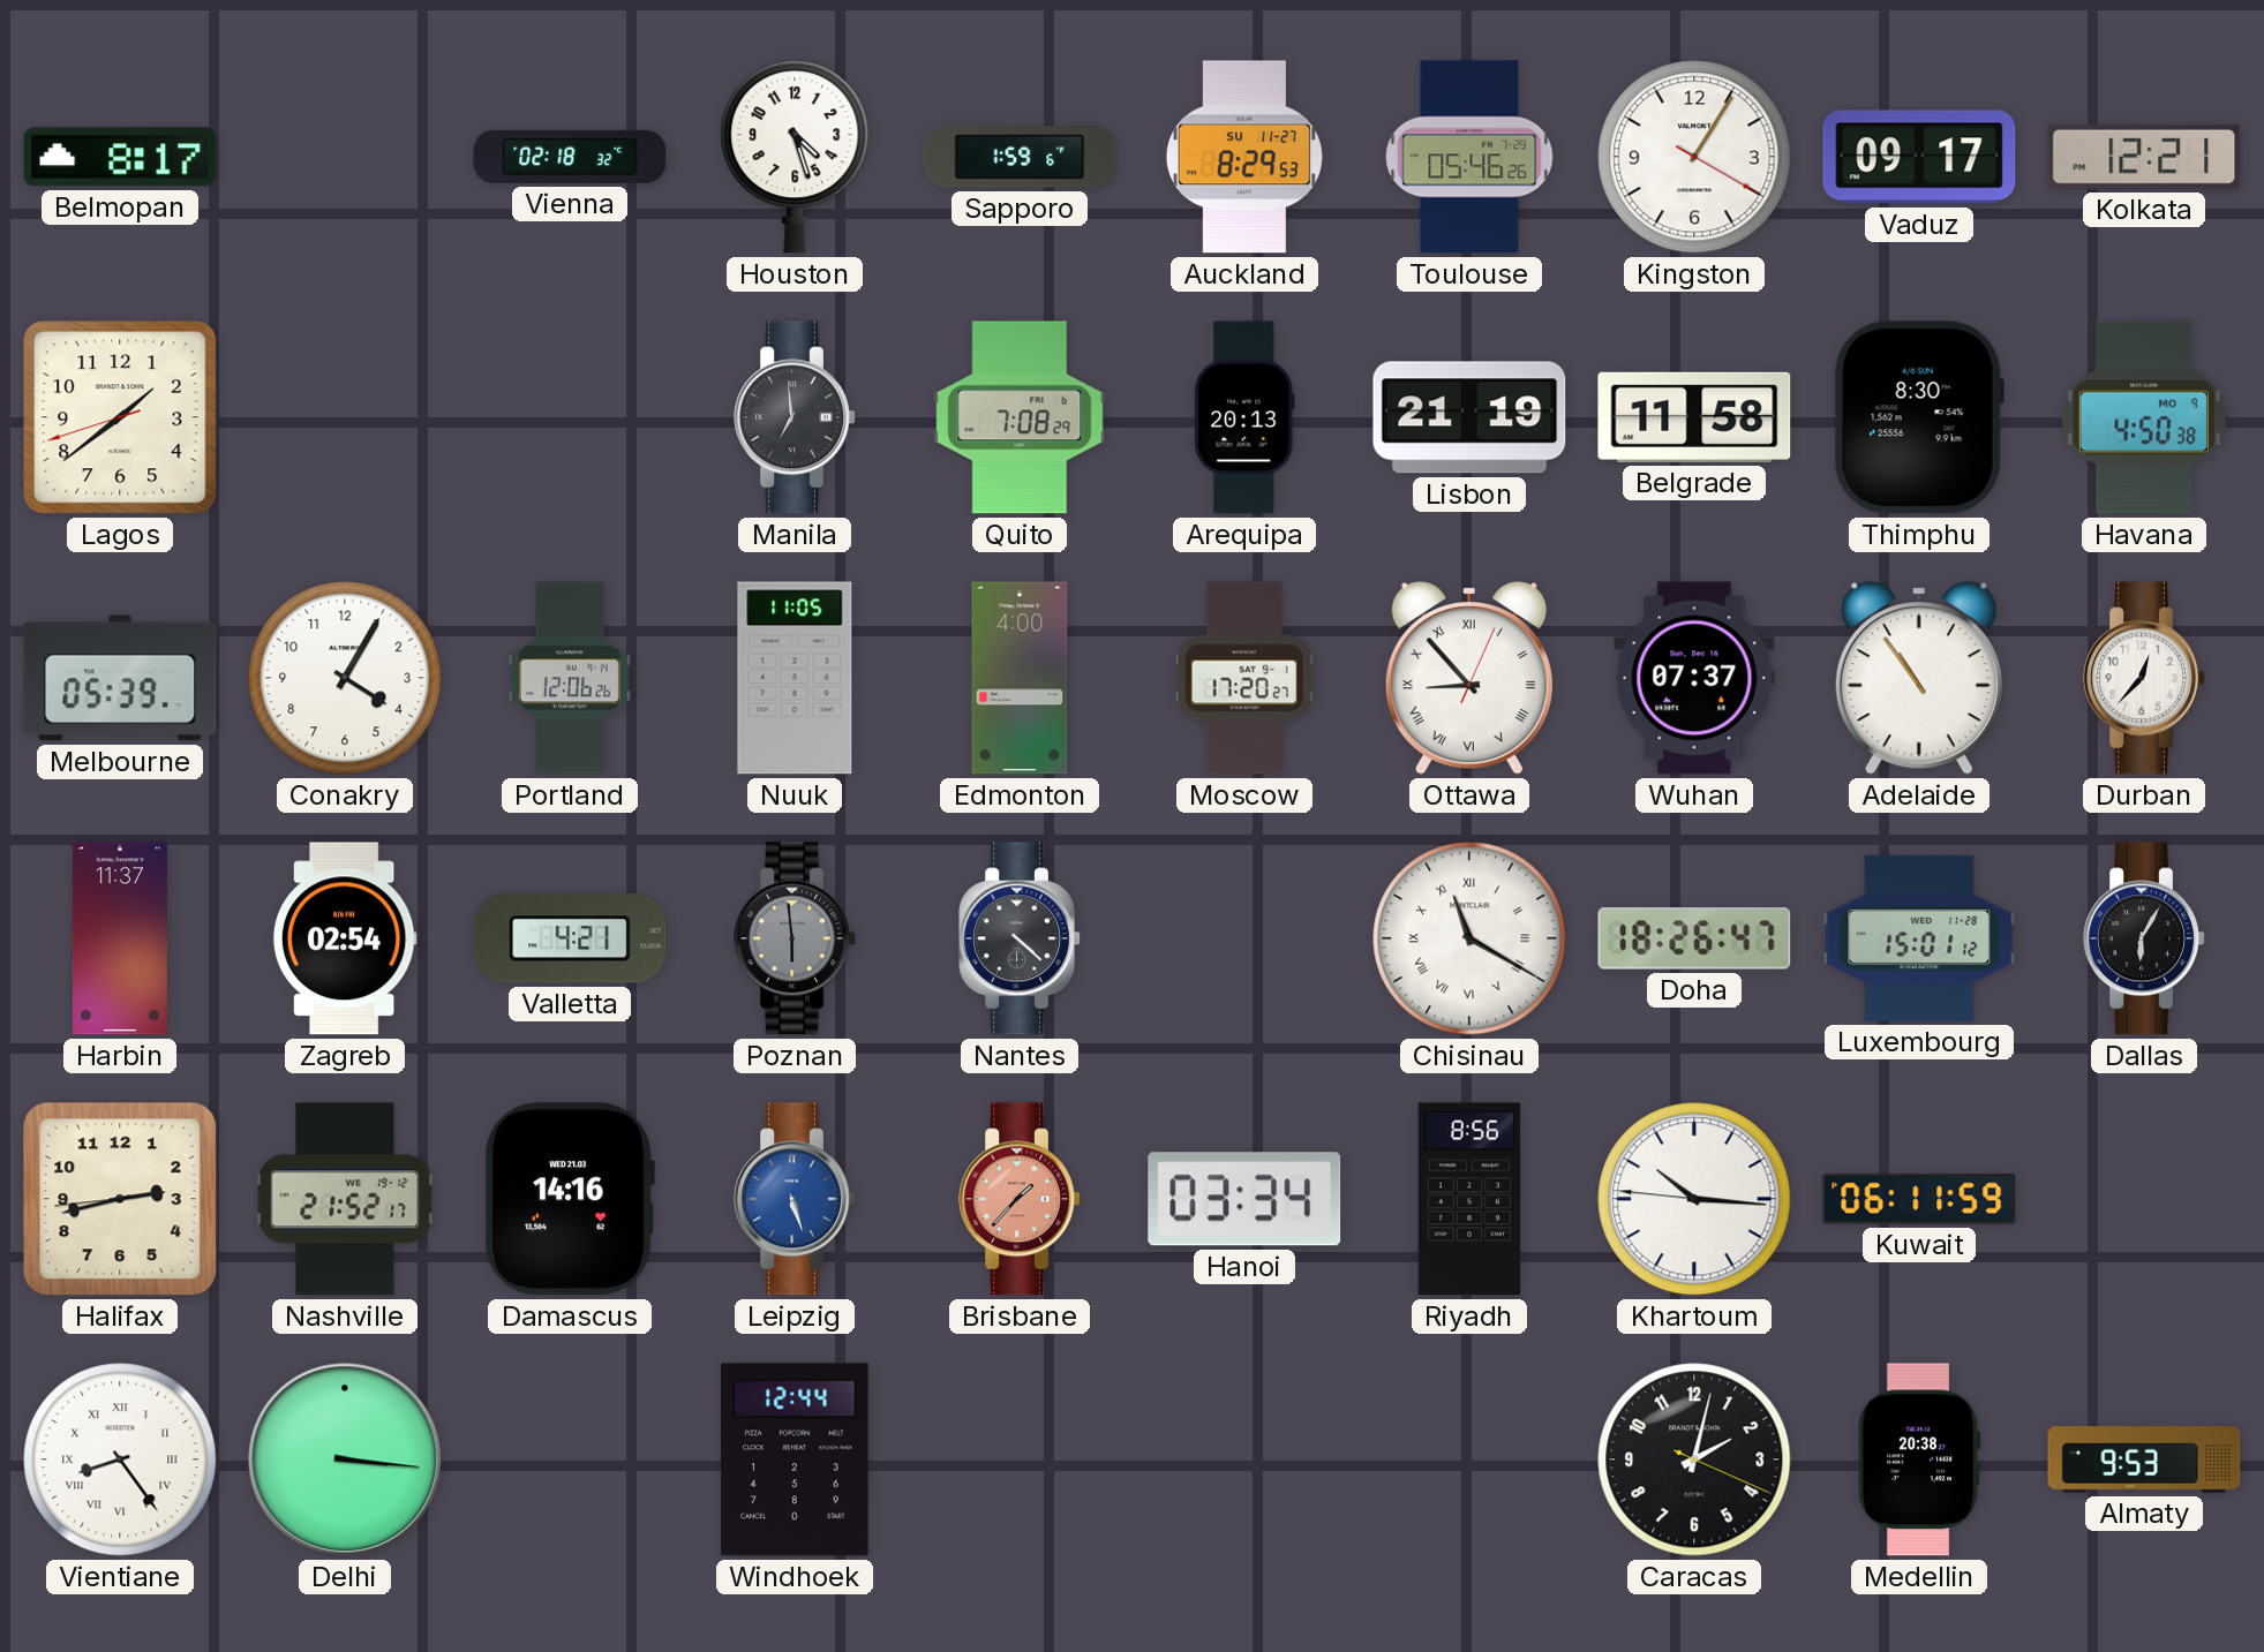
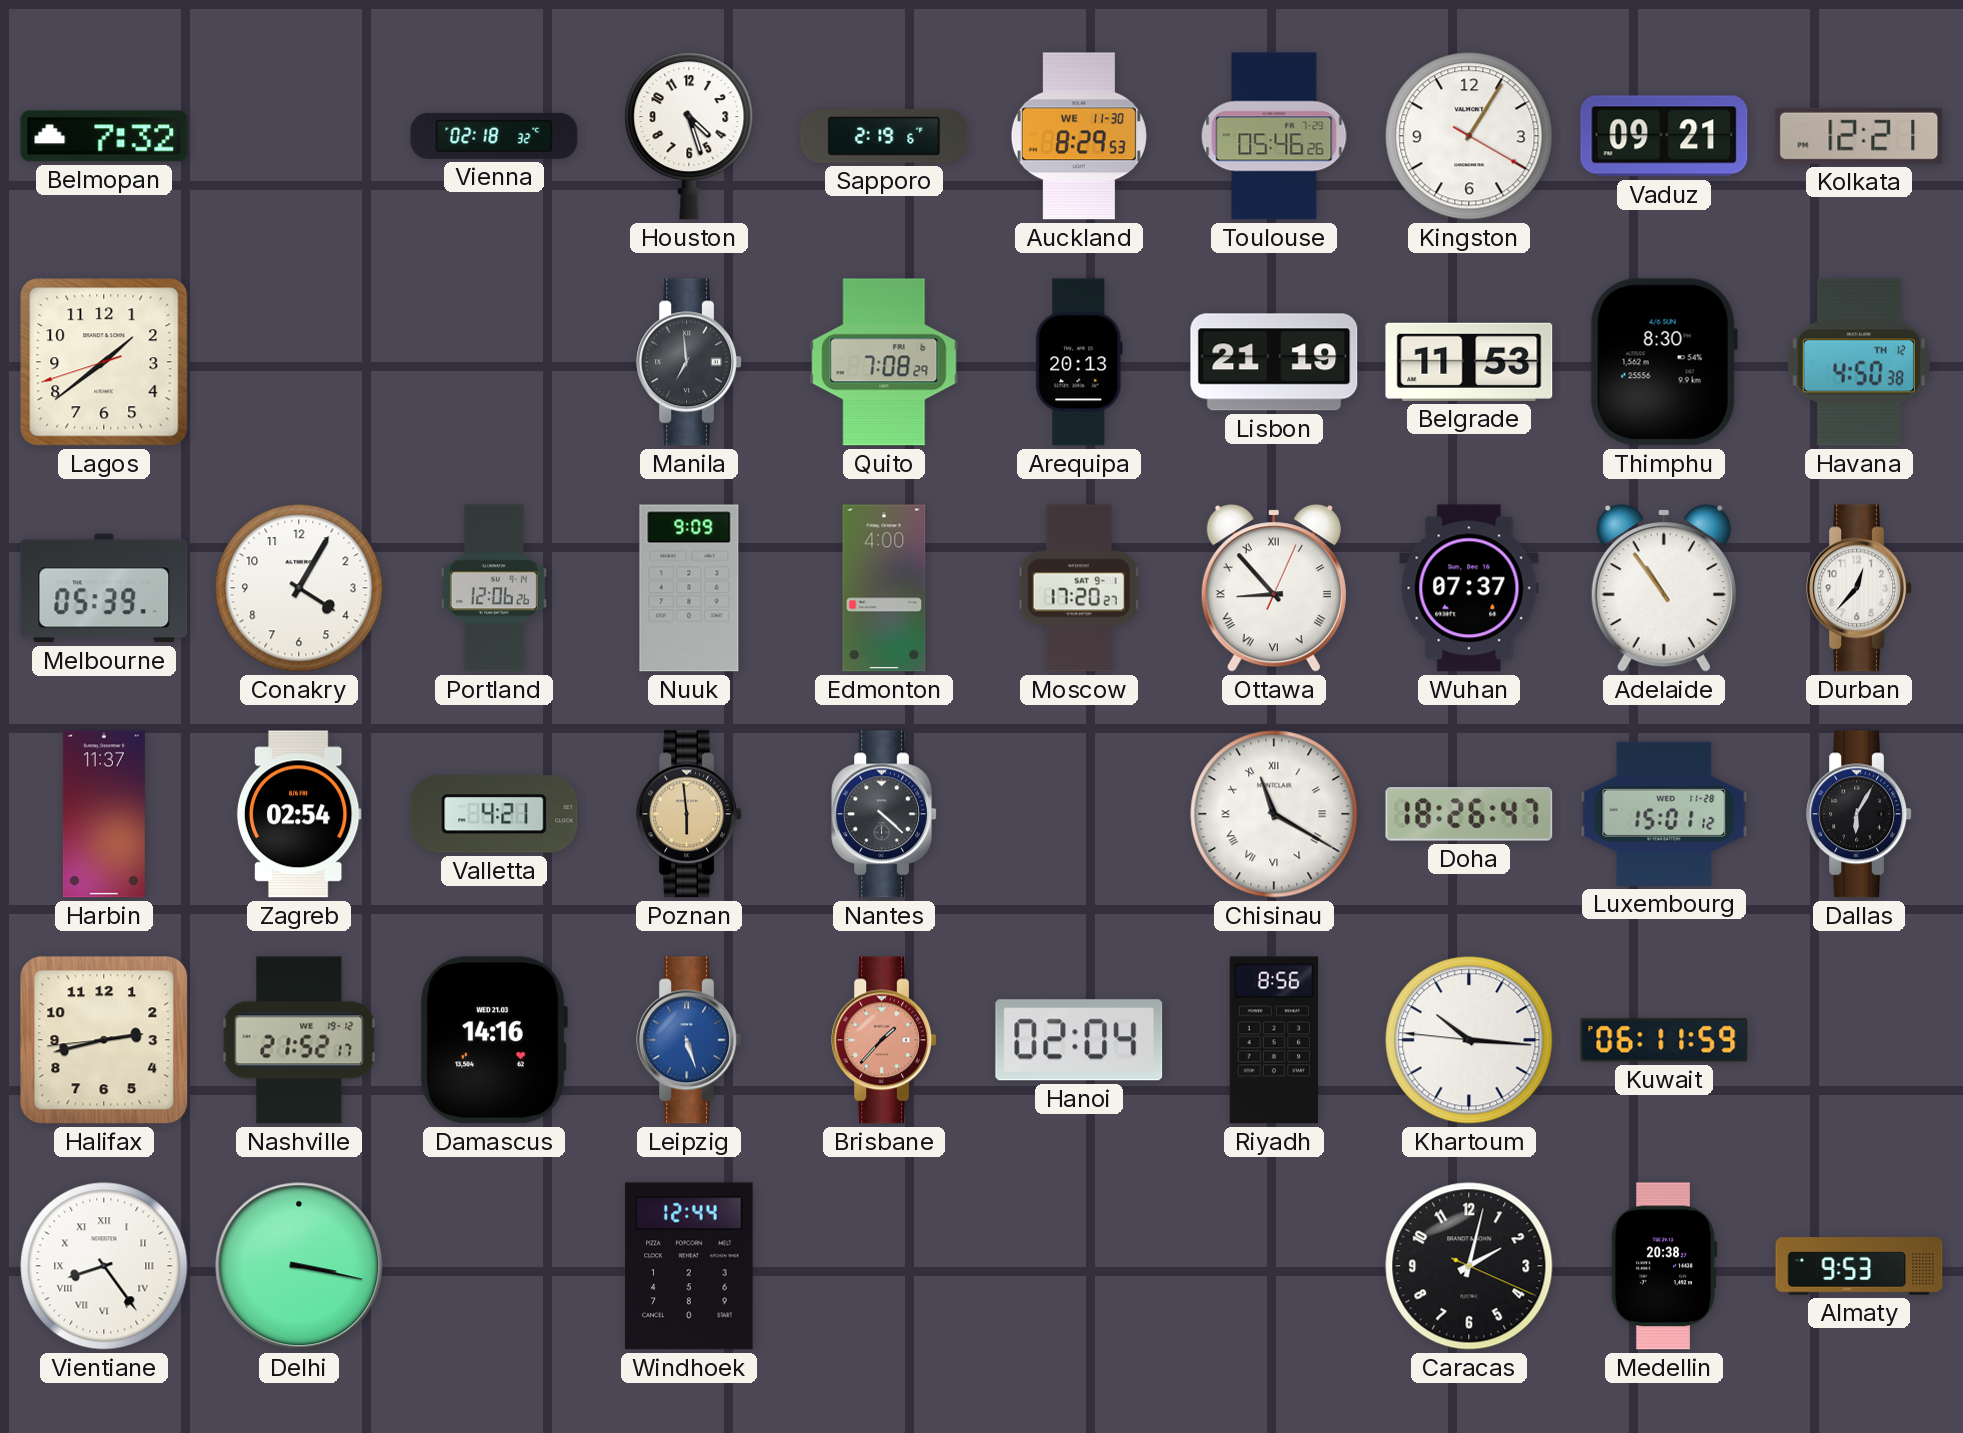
Belmopan: 8:17 -> 7:32
Sapporo: 1:59 -> 2:19
Auckland date: SU 11-27 -> WE 11-30
Vaduz: 09:17 -> 09:21
Belgrade: 11:58 -> 11:53
Havana date: MO 9 -> TH 12
Nuuk: 11:05 -> 9:09
Poznan dial: grey -> champagne
Hanoi: 03:34 -> 02:04
Delhi: 3:16 -> 3:17
